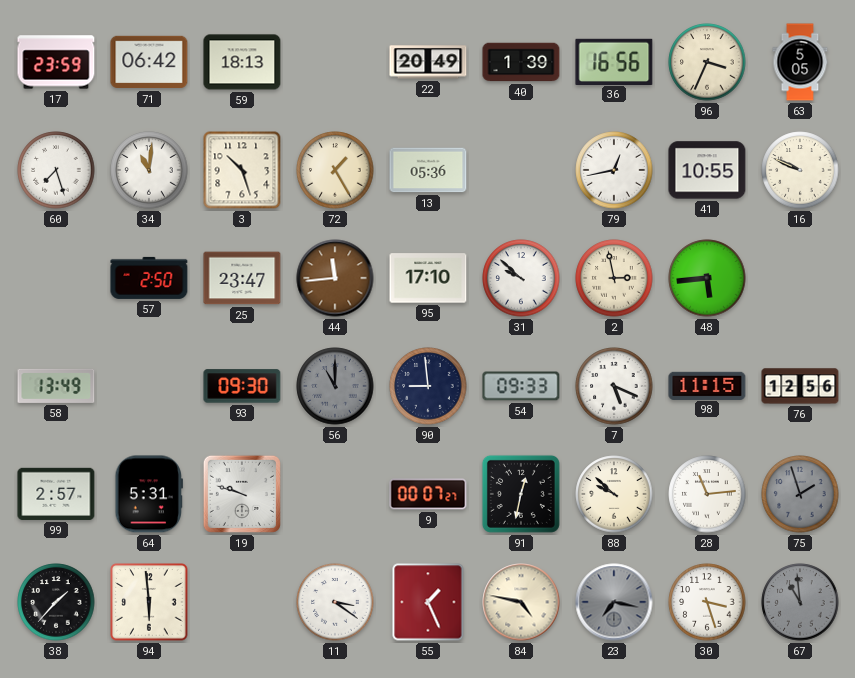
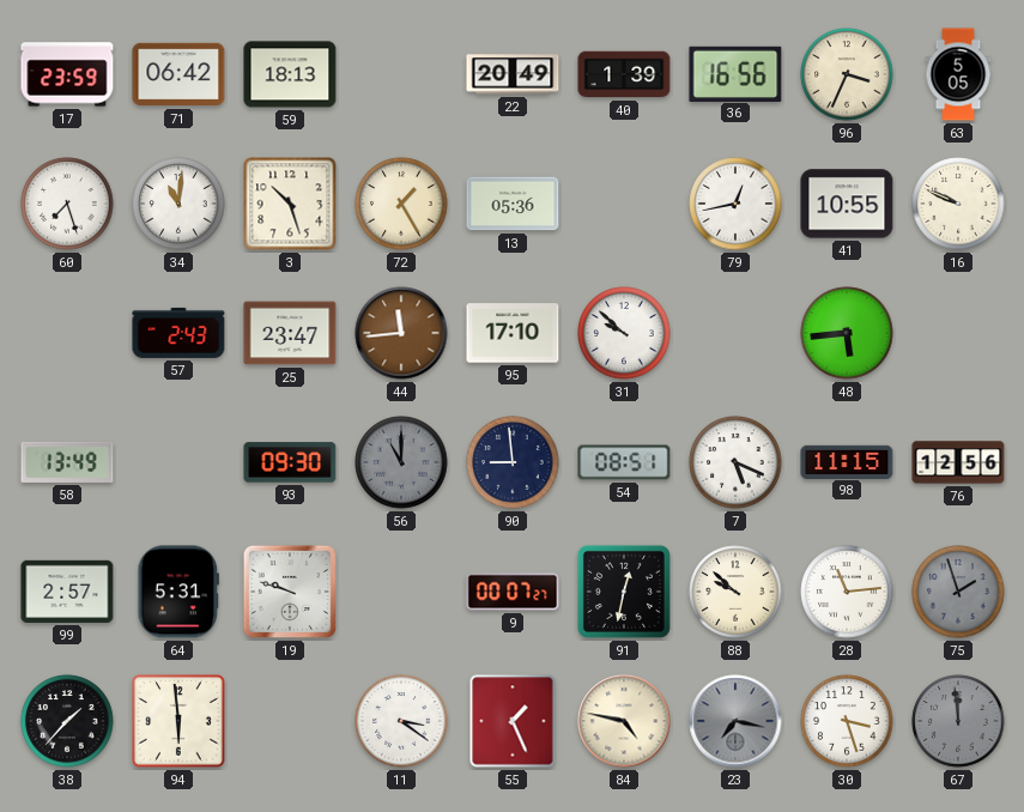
57: 2:50 -> 2:43
2: 2:58 -> none
54: 09:33 -> 08:51
67: 10:59 -> 11:59
